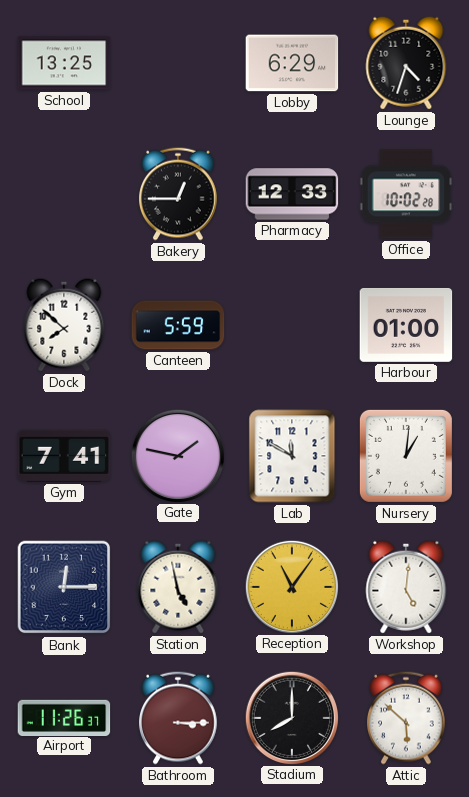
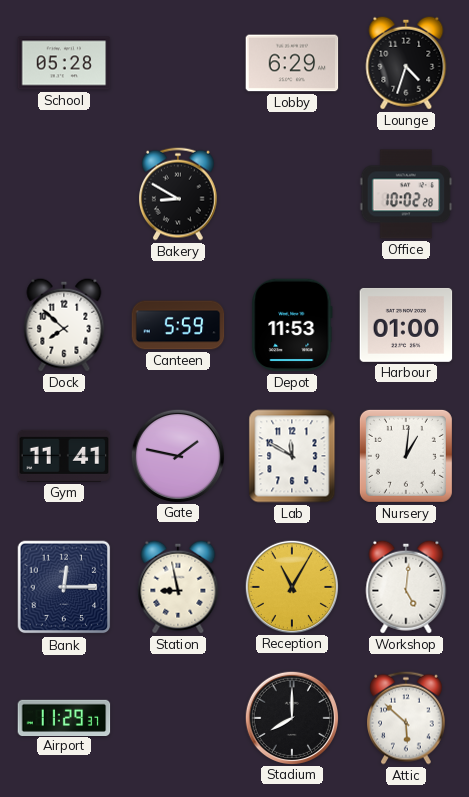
School: 13:25 -> 05:28
Bakery: 12:45 -> 8:50
Pharmacy: 12:33 -> none
Depot: none -> 11:53
Gym: 7:41 -> 11:41
Station: 4:58 -> 8:58
Reception: 11:06 -> 11:05
Airport: 11:26 -> 11:29
Bathroom: 3:15 -> none
